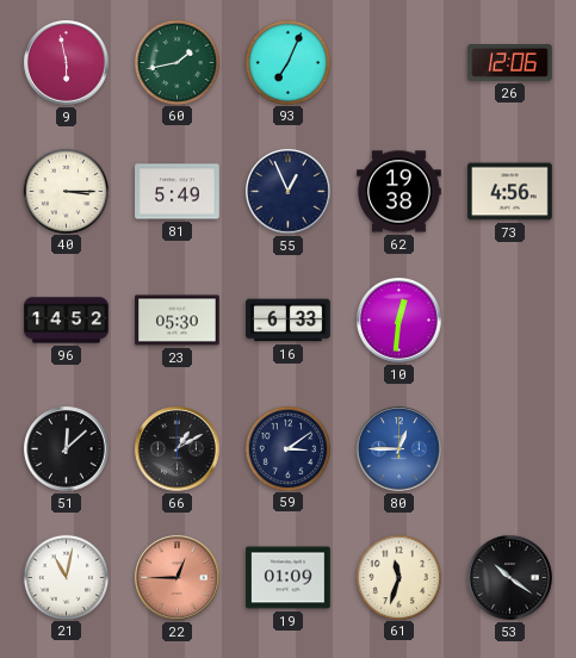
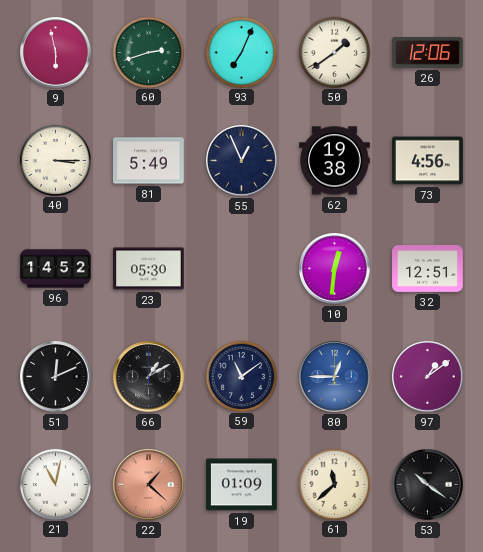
60: 1:43 -> 2:42
50: none -> 1:39
16: 6:33 -> none
32: none -> 12:51
51: 12:08 -> 12:11
59: 3:09 -> 11:09
97: none -> 1:09
22: 12:45 -> 1:22
61: 11:33 -> 11:38
